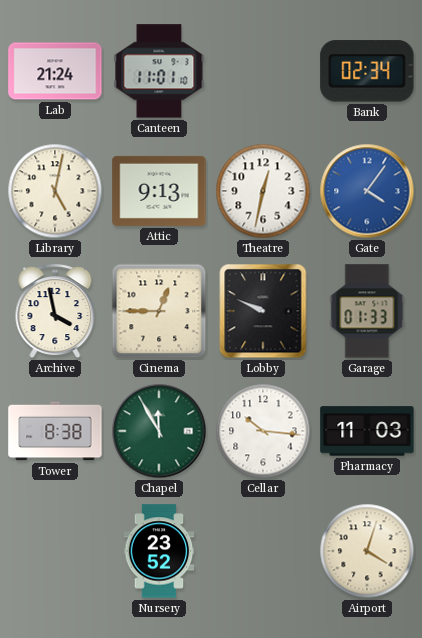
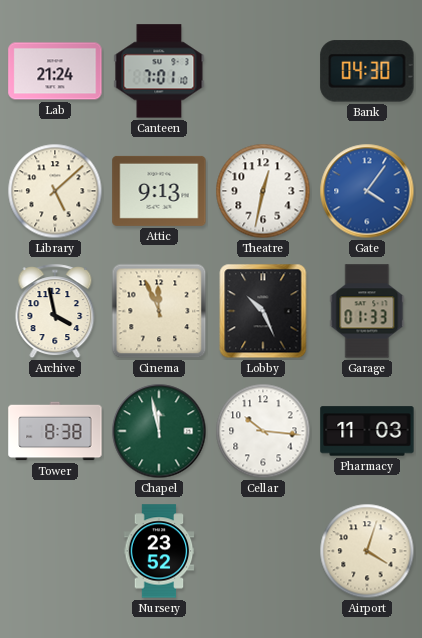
Canteen: 11:01 -> 7:01
Bank: 02:34 -> 04:30
Library: 5:02 -> 5:08
Cinema: 12:45 -> 11:56
Lobby: 9:49 -> 10:26
Chapel: 11:55 -> 11:58
